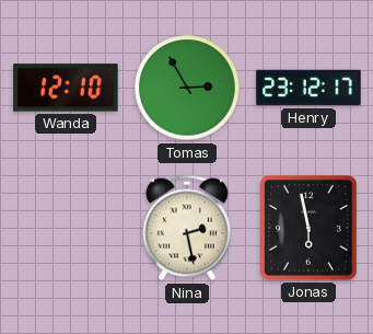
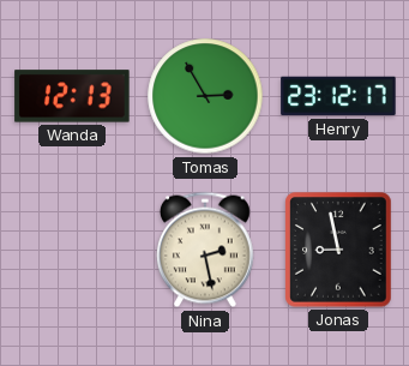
Wanda: 12:10 -> 12:13
Jonas: 5:58 -> 8:58
